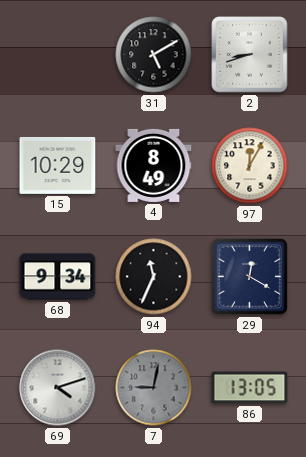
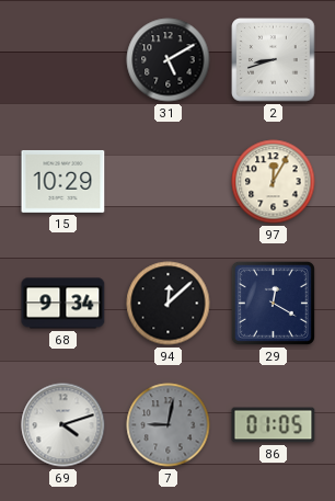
4: 8:49 -> none
94: 11:34 -> 12:08
86: 13:05 -> 01:05
